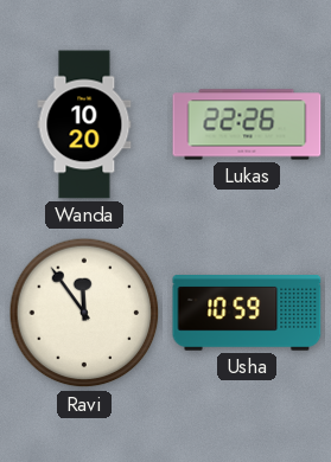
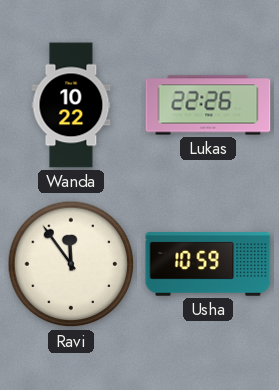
Wanda: 10:20 -> 10:22
